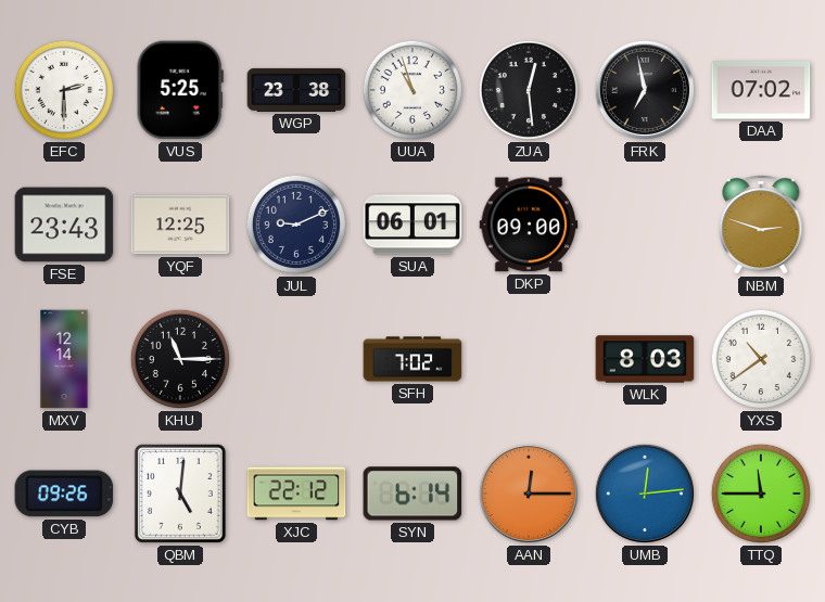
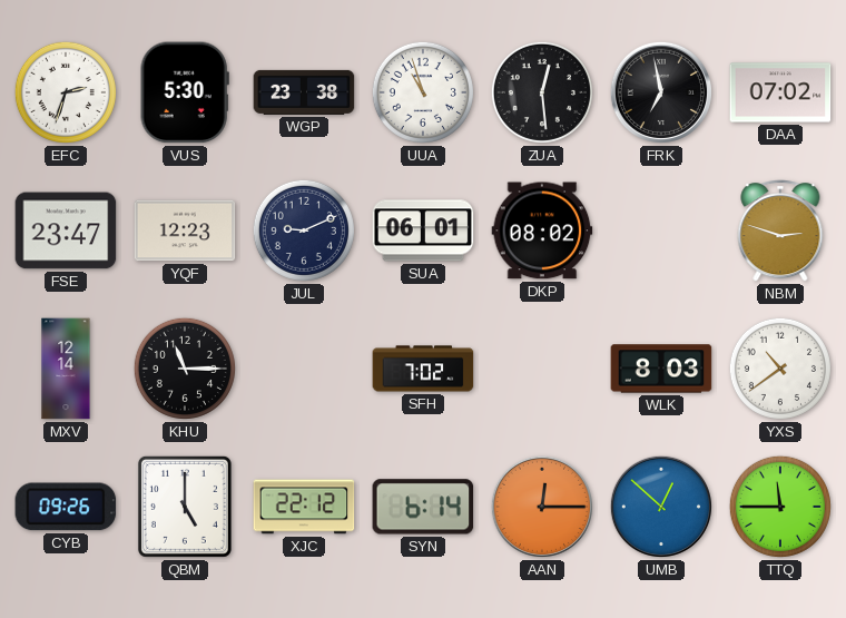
EFC: 2:30 -> 2:33
VUS: 5:25 -> 5:30
FSE: 23:43 -> 23:47
YQF: 12:25 -> 12:23
DKP: 09:00 -> 08:02
QBM: 5:01 -> 5:00
UMB: 12:14 -> 12:52
